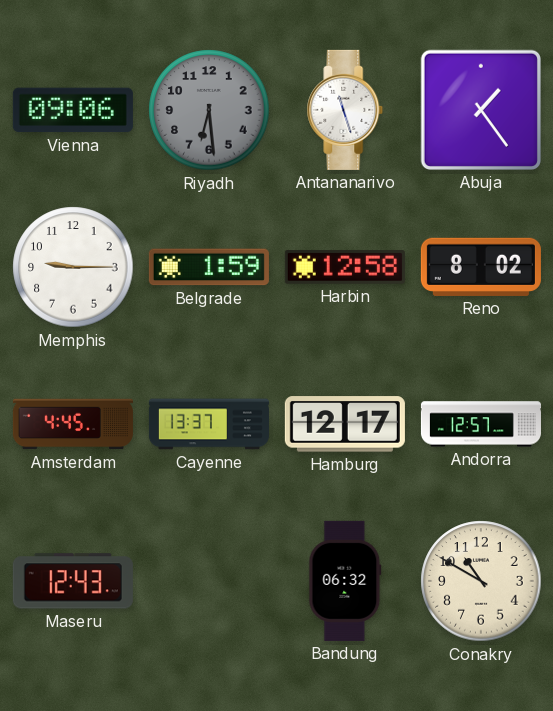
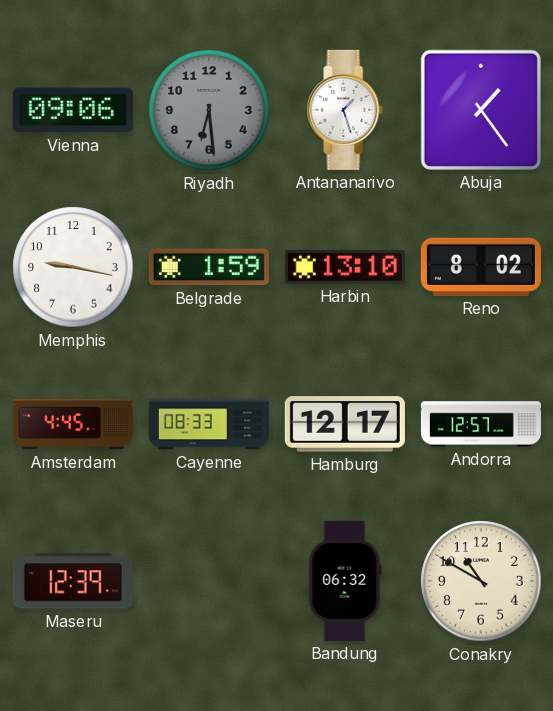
Antananarivo: 11:27 -> 1:27
Memphis: 9:15 -> 9:17
Harbin: 12:58 -> 13:10
Cayenne: 13:37 -> 08:33
Maseru: 12:43 -> 12:39
